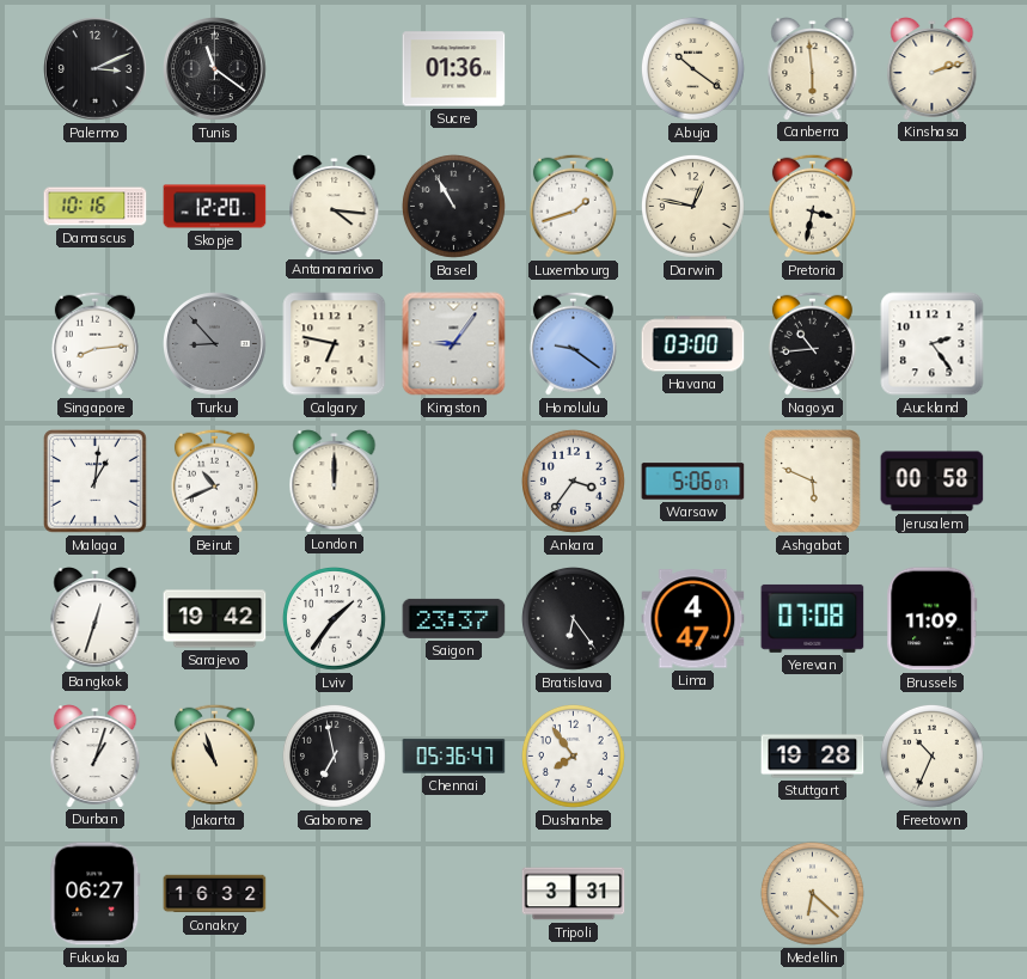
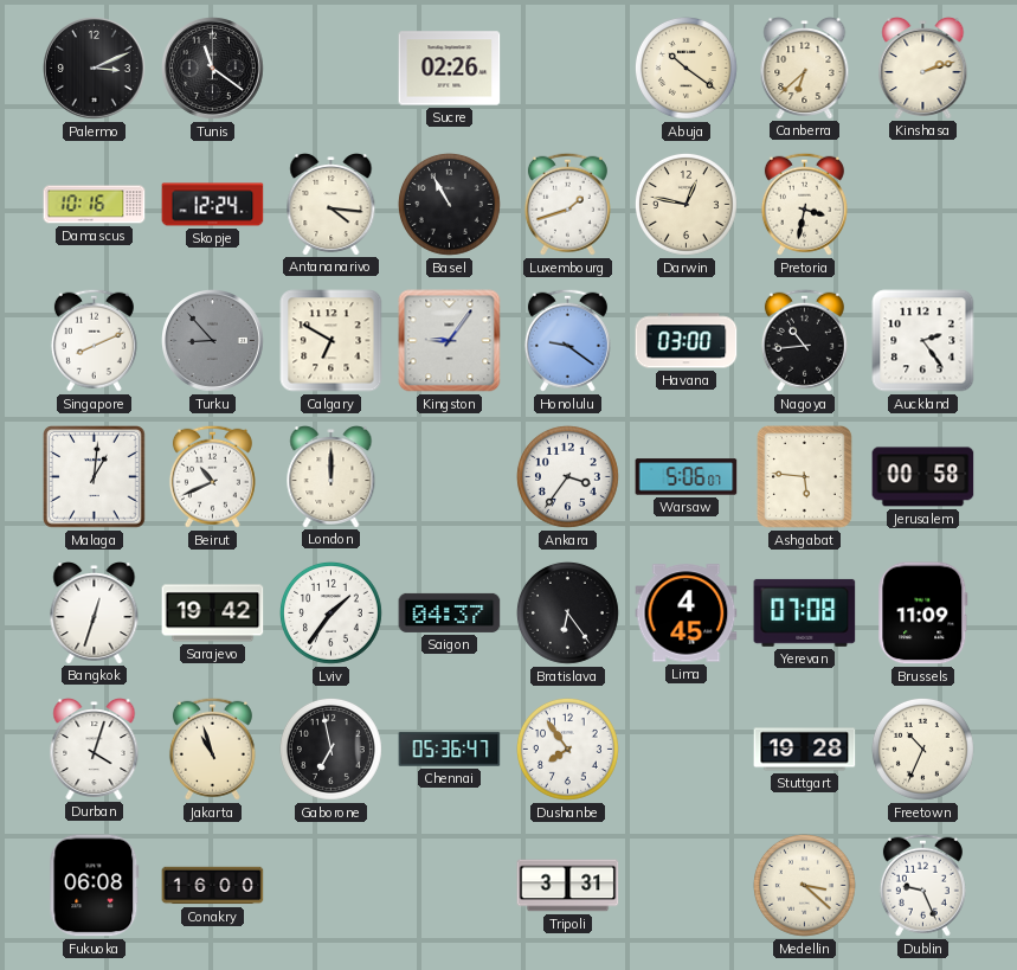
Sucre: 01:36 -> 02:26
Canberra: 5:59 -> 6:38
Skopje: 12:20 -> 12:24
Singapore: 8:14 -> 8:11
Calgary: 6:47 -> 6:50
Ashgabat: 5:49 -> 5:46
Saigon: 23:37 -> 04:37
Lima: 4:47 -> 4:45
Durban: 1:03 -> 4:03
Fukuoka: 06:27 -> 06:08
Conakry: 16:32 -> 16:00
Medellin: 6:22 -> 3:22
Dublin: none -> 9:26
